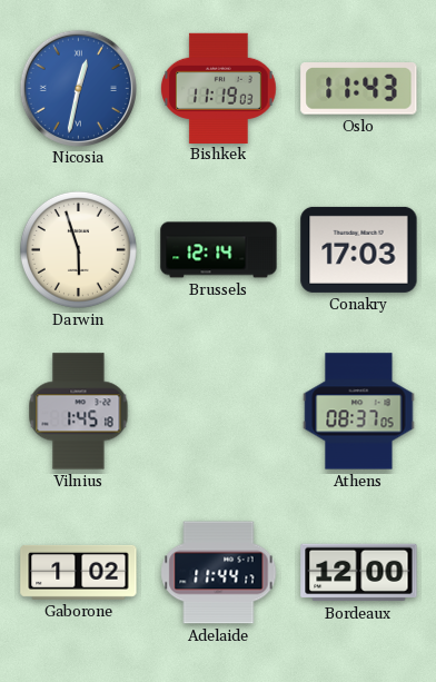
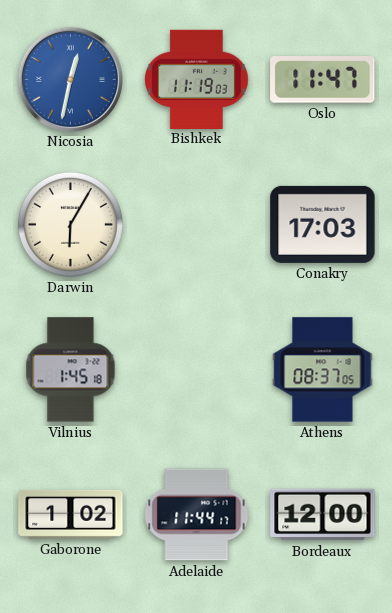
Oslo: 11:43 -> 11:47
Darwin: 5:57 -> 6:05
Brussels: 12:14 -> none
